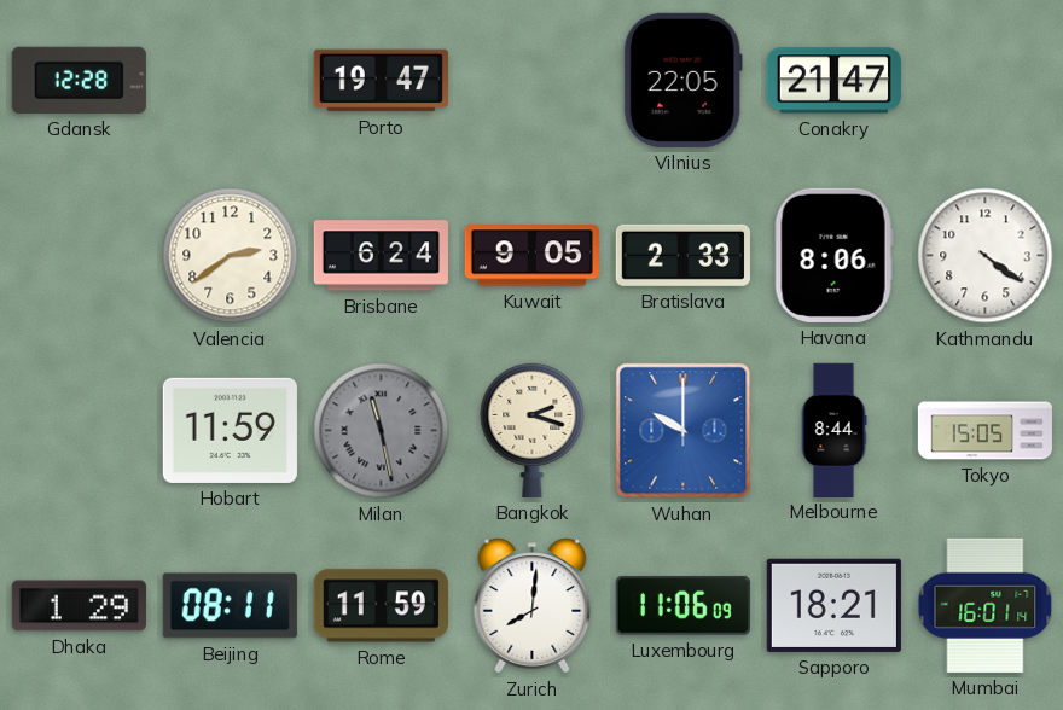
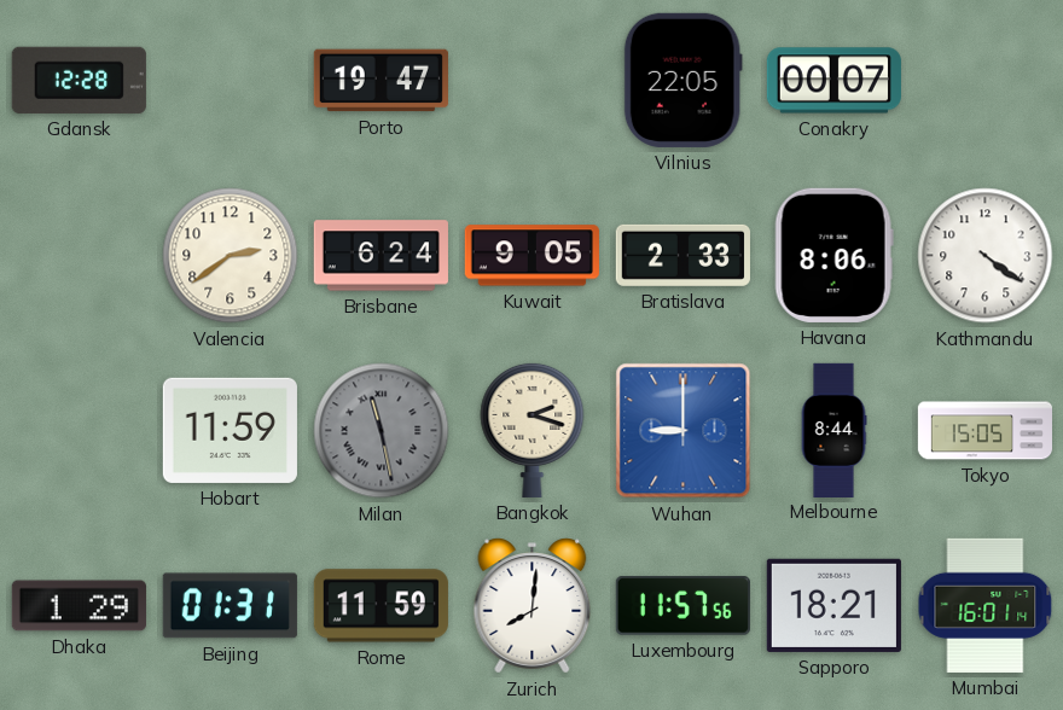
Conakry: 21:47 -> 00:07
Wuhan: 10:00 -> 9:00
Beijing: 08:11 -> 01:31
Luxembourg: 11:06 -> 11:57
